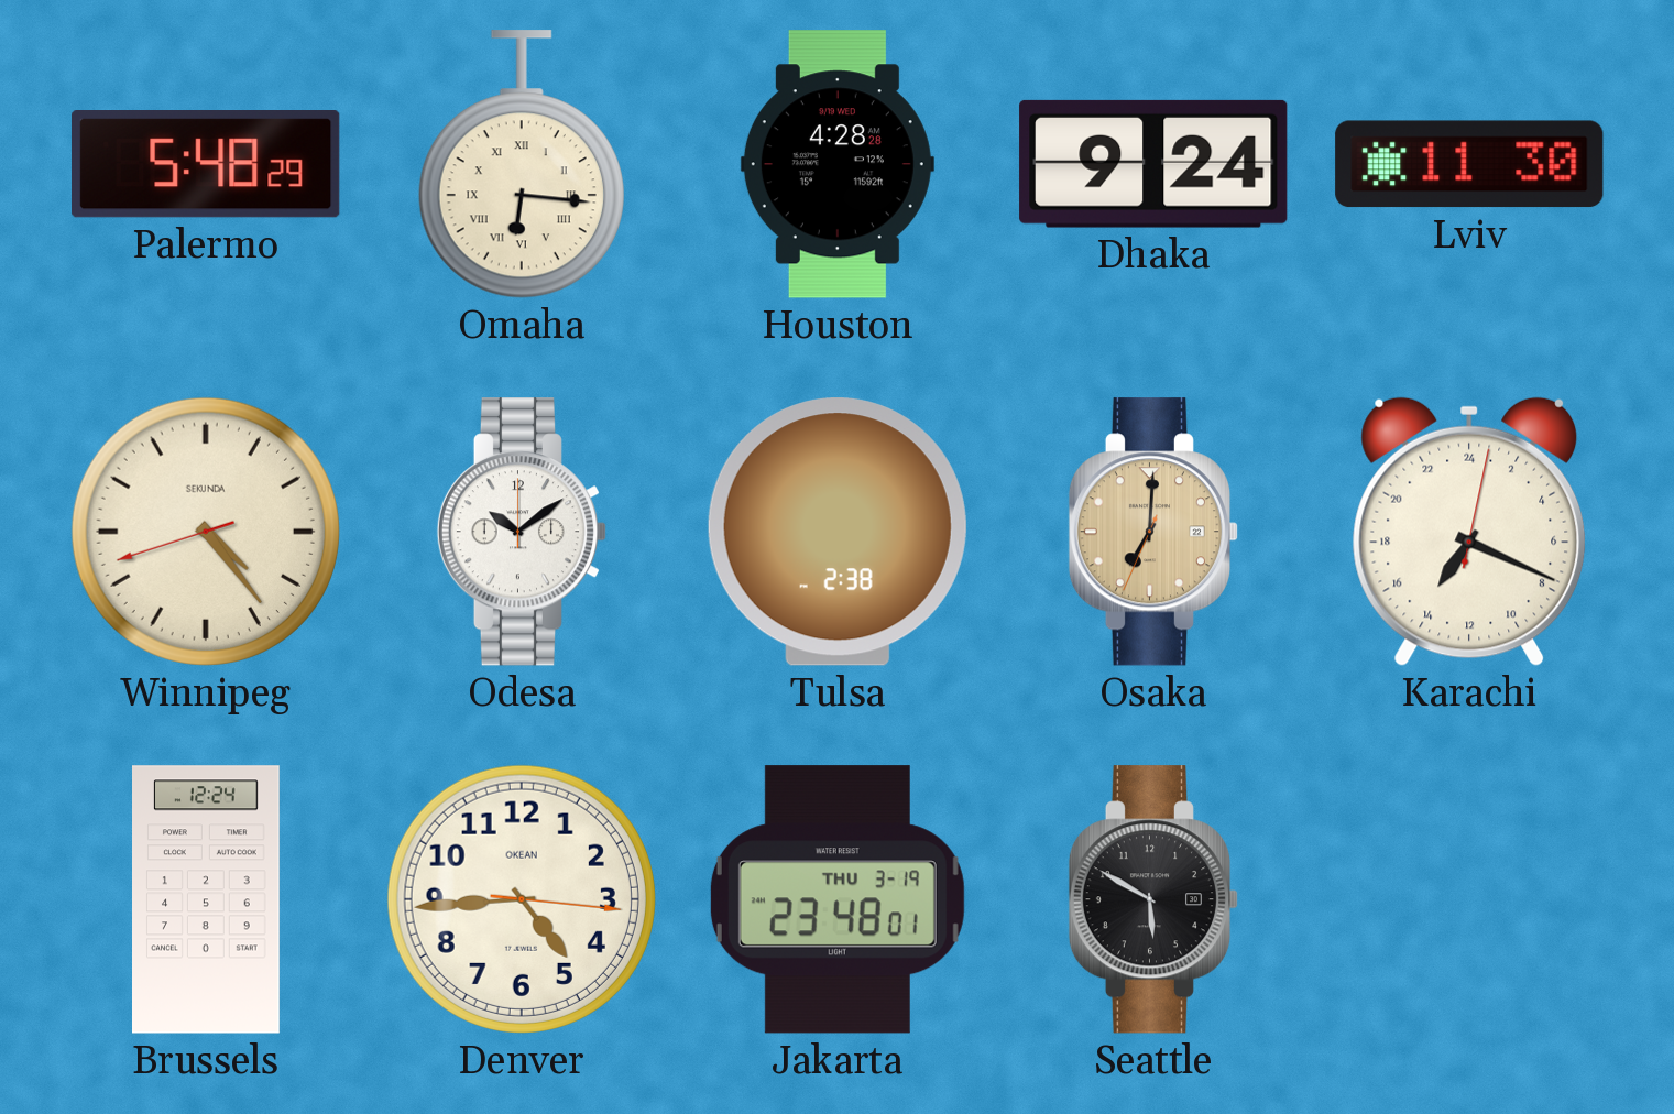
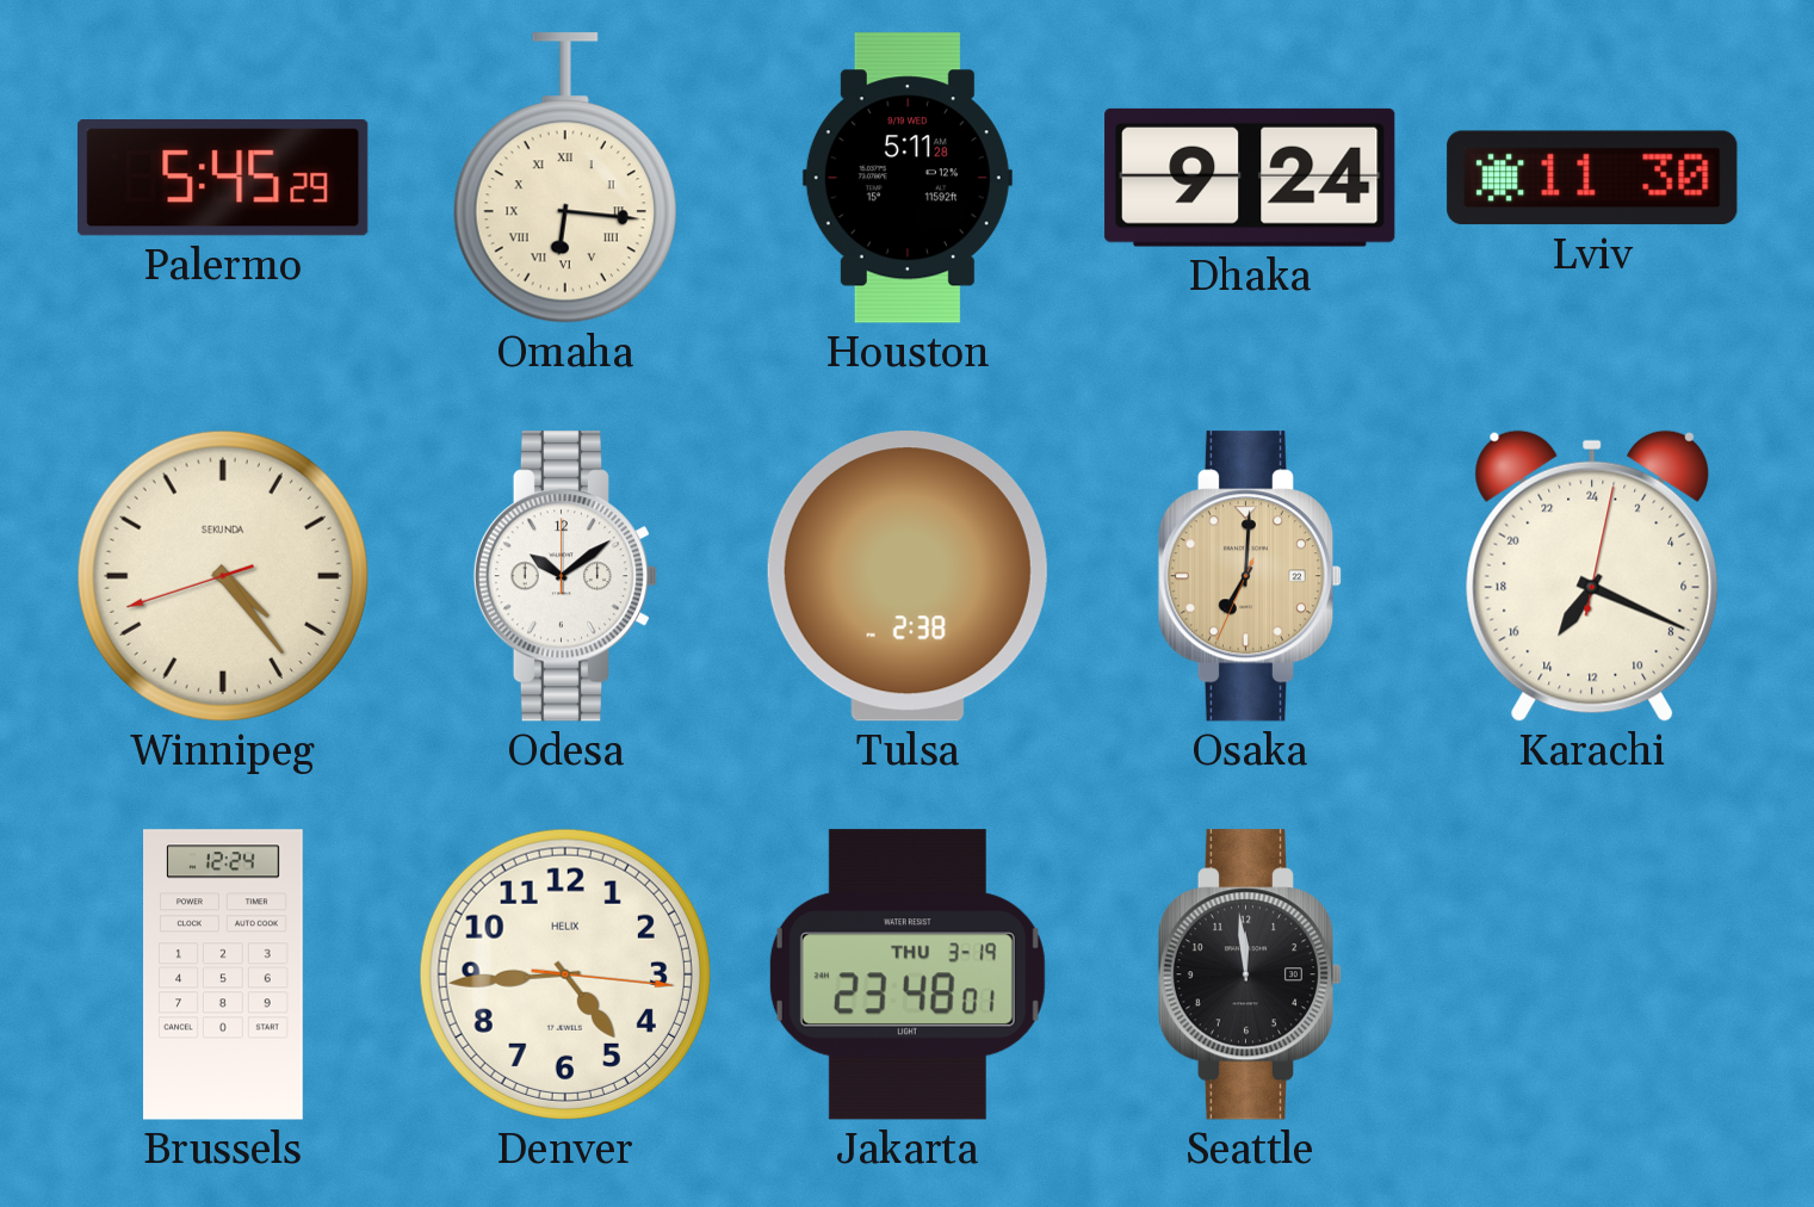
Palermo: 5:48 -> 5:45
Houston: 4:28 -> 5:11
Denver brand: OKEAN -> HELIX
Seattle: 5:50 -> 11:59
